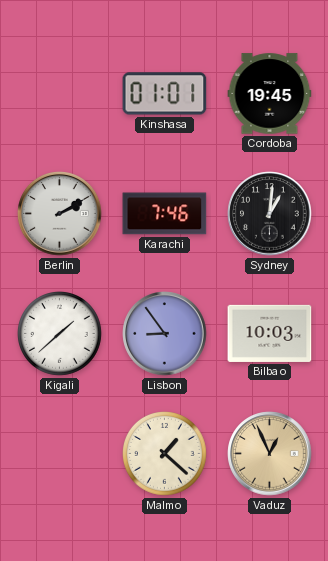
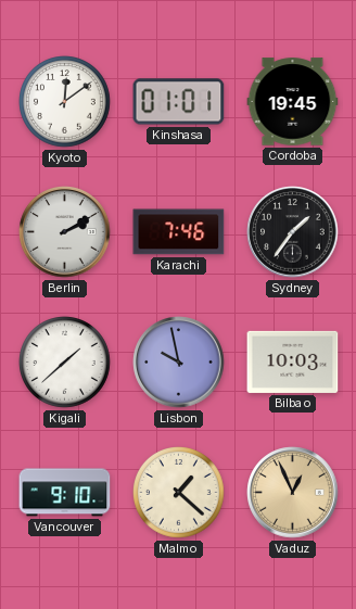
Kyoto: none -> 12:09
Sydney: 1:01 -> 1:36
Lisbon: 8:54 -> 9:58
Vancouver: none -> 9:10
